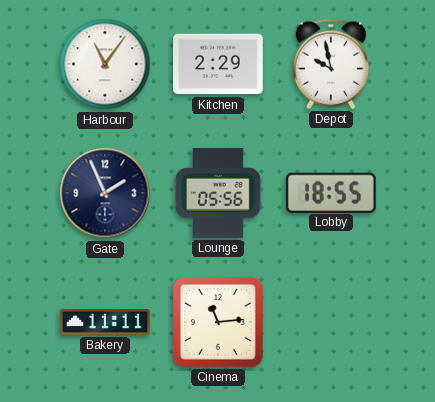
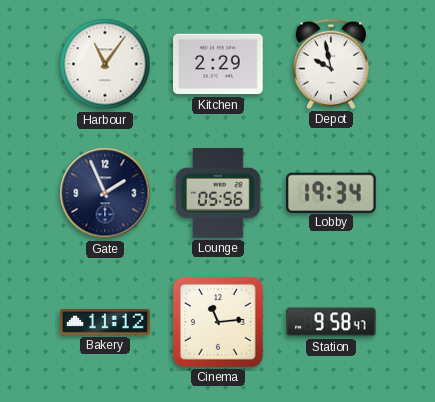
Lobby: 18:55 -> 19:34
Bakery: 11:11 -> 11:12
Station: none -> 9:58
